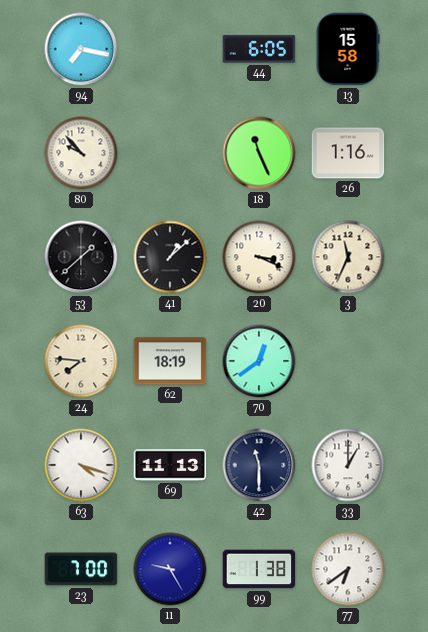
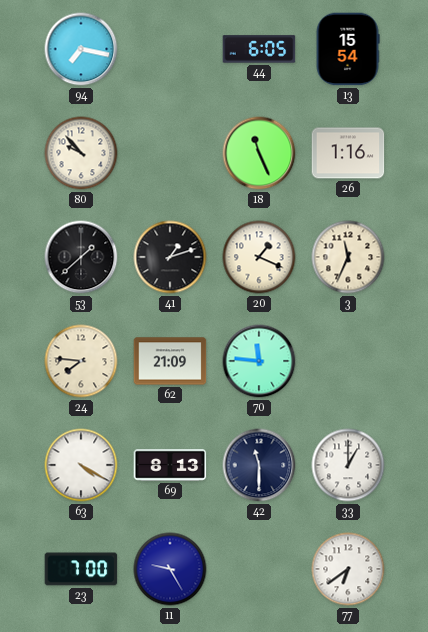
13: 15:58 -> 15:54
41: 1:08 -> 1:12
20: 3:19 -> 1:19
62: 18:19 -> 21:09
70: 12:39 -> 11:46
63: 4:18 -> 4:20
69: 11:13 -> 8:13
99: 1:38 -> none
